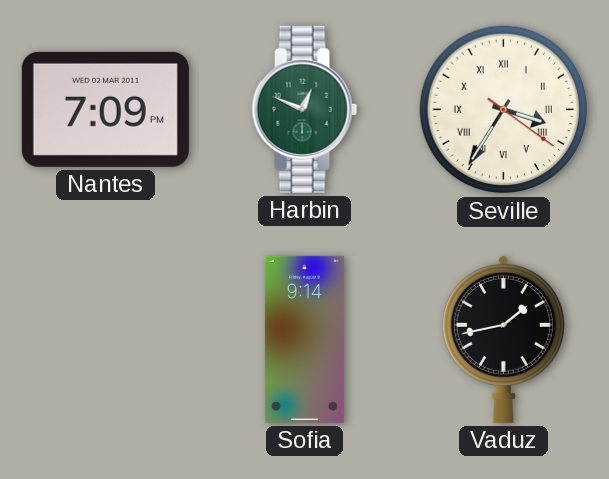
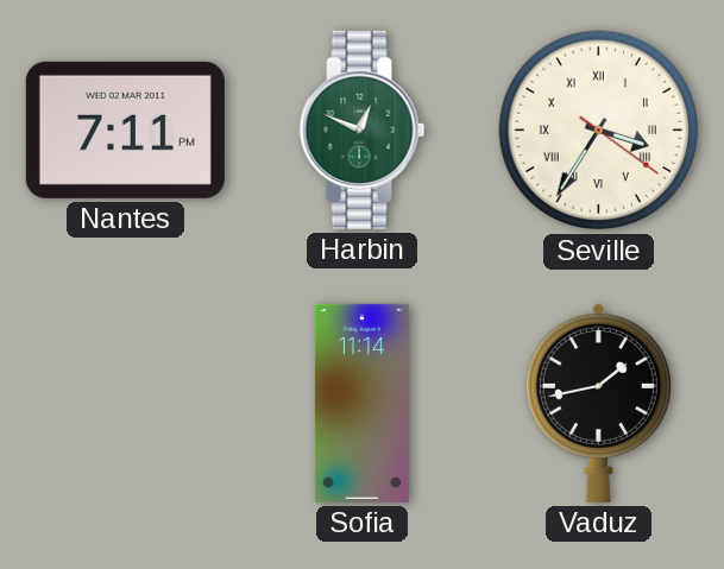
Nantes: 7:09 -> 7:11
Sofia: 9:14 -> 11:14
